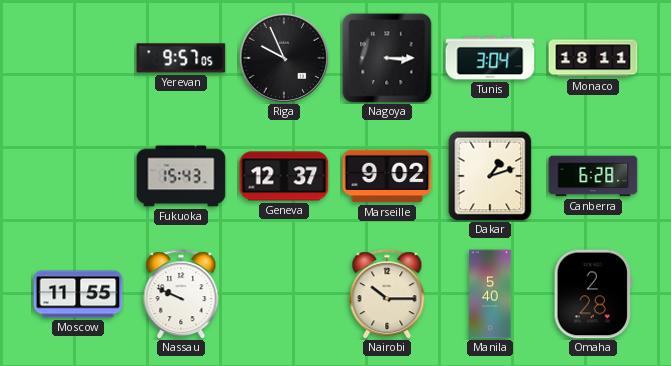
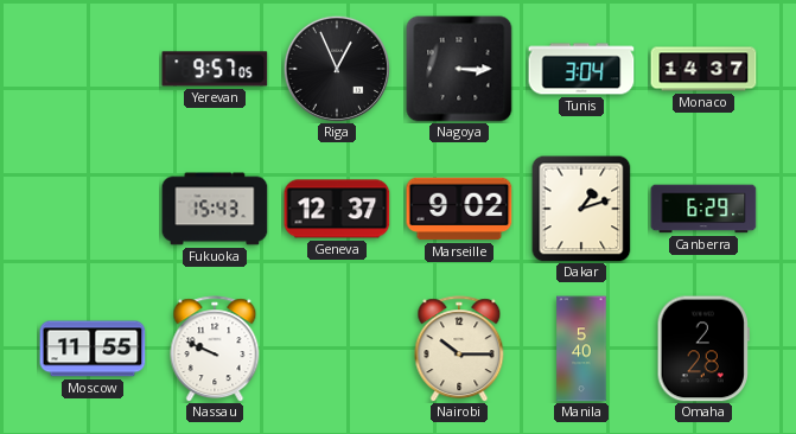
Riga: 9:56 -> 12:56
Monaco: 18:11 -> 14:37
Canberra: 6:28 -> 6:29
